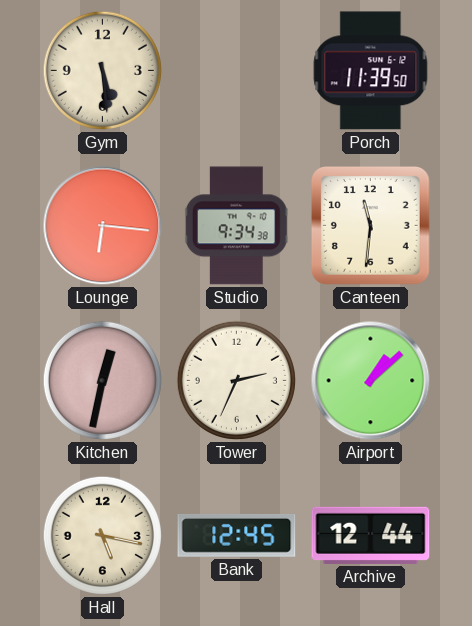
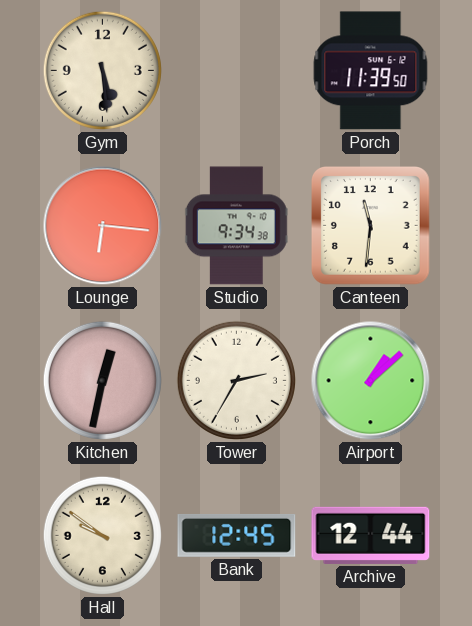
Tower: 2:34 -> 2:35
Hall: 5:17 -> 9:51
